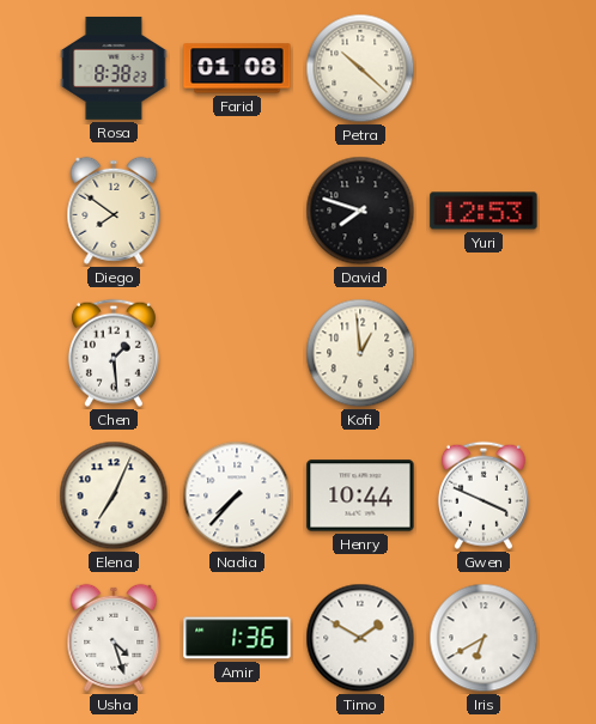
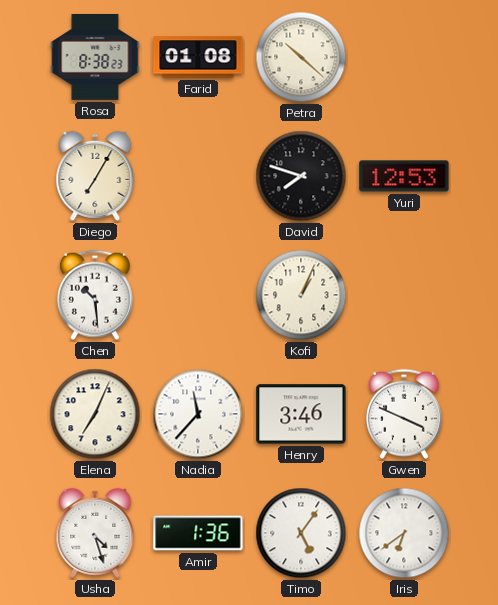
Diego: 7:51 -> 7:05
Chen: 1:29 -> 10:29
Kofi: 12:59 -> 1:04
Nadia: 7:37 -> 11:37
Henry: 10:44 -> 3:46
Timo: 1:50 -> 5:06
Iris: 6:40 -> 6:39
